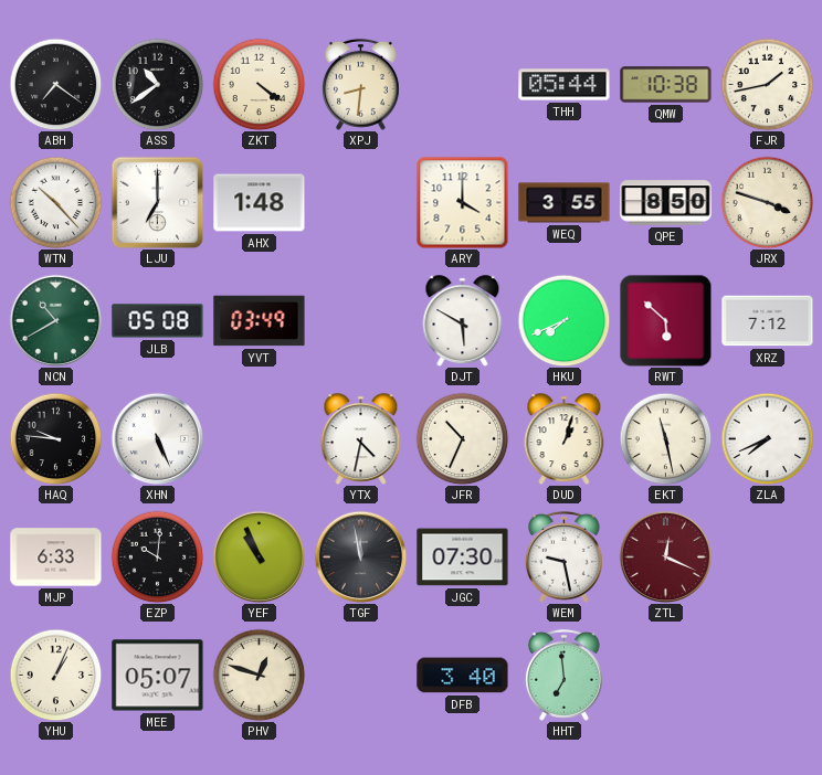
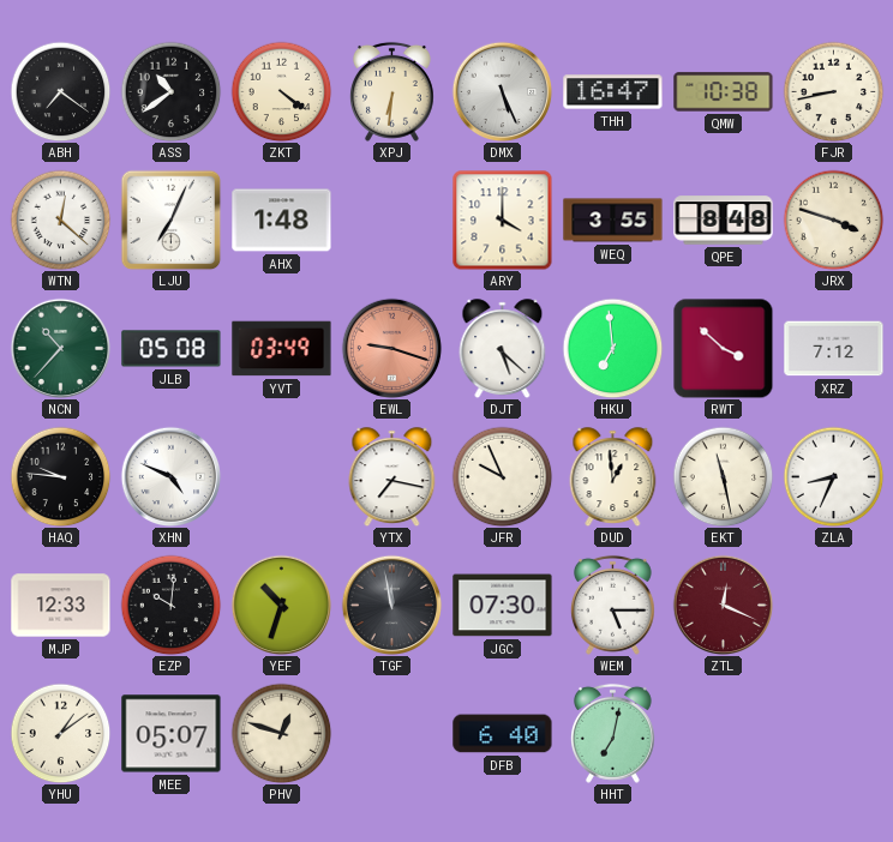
XPJ: 8:31 -> 6:31
DMX: none -> 5:26
THH: 05:44 -> 16:47
FJR: 1:43 -> 8:43
WTN: 10:23 -> 12:22
LJU: 7:00 -> 7:04
QPE: 8:50 -> 8:48
NCN: 10:40 -> 10:37
EWL: none -> 9:18
DJT: 5:50 -> 5:22
HKU: 7:41 -> 6:59
RWT: 5:52 -> 3:52
XHN: 5:26 -> 4:49
YTX: 4:32 -> 7:17
JFR: 10:34 -> 9:56
DUD: 1:03 -> 12:59
ZLA: 7:41 -> 8:34
MJP: 6:33 -> 12:33
YEF: 10:56 -> 10:33
WEM: 9:28 -> 5:15
YHU: 1:04 -> 1:09
DFB: 3:40 -> 6:40
HHT: 6:59 -> 7:02
